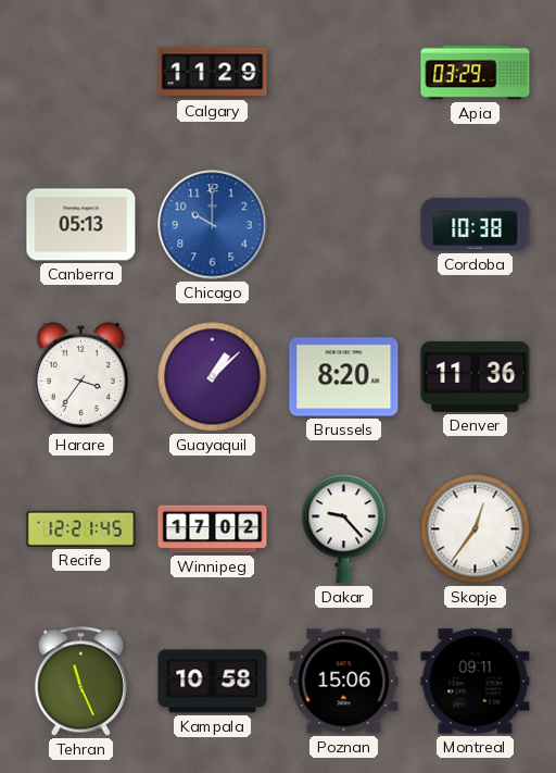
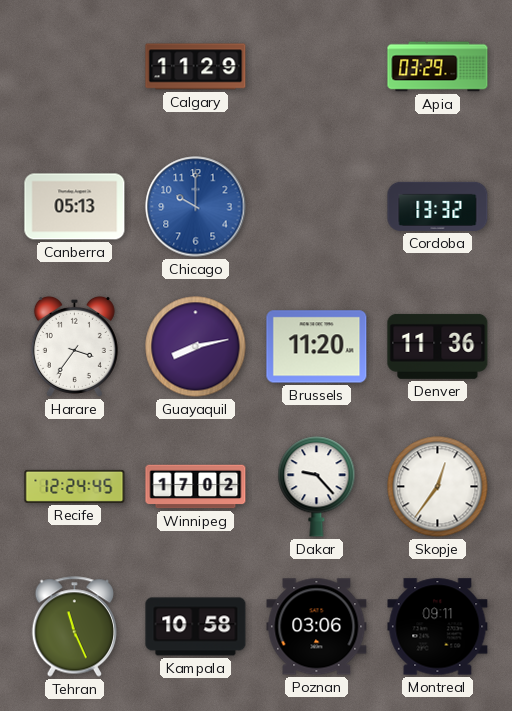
Cordoba: 10:38 -> 13:32
Guayaquil: 1:08 -> 8:13
Brussels: 8:20 -> 11:20
Recife: 12:21 -> 12:24
Poznan: 15:06 -> 03:06
